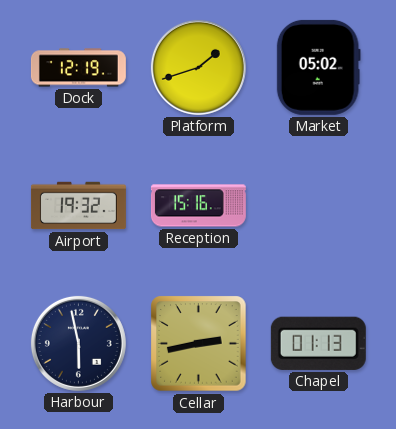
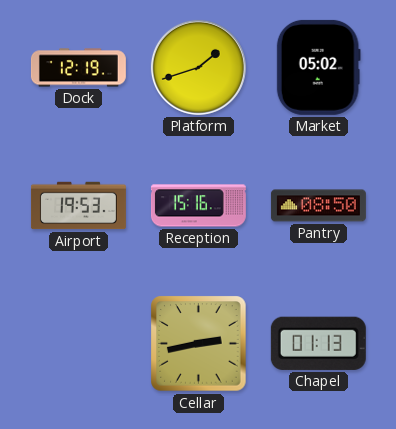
Airport: 19:32 -> 19:53
Pantry: none -> 08:50
Harbour: 5:58 -> none
